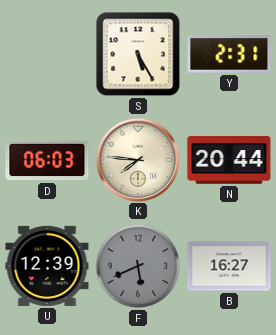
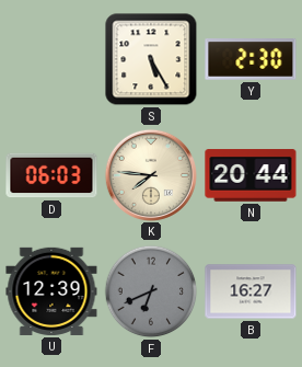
Y: 2:31 -> 2:30
F: 5:41 -> 6:41
